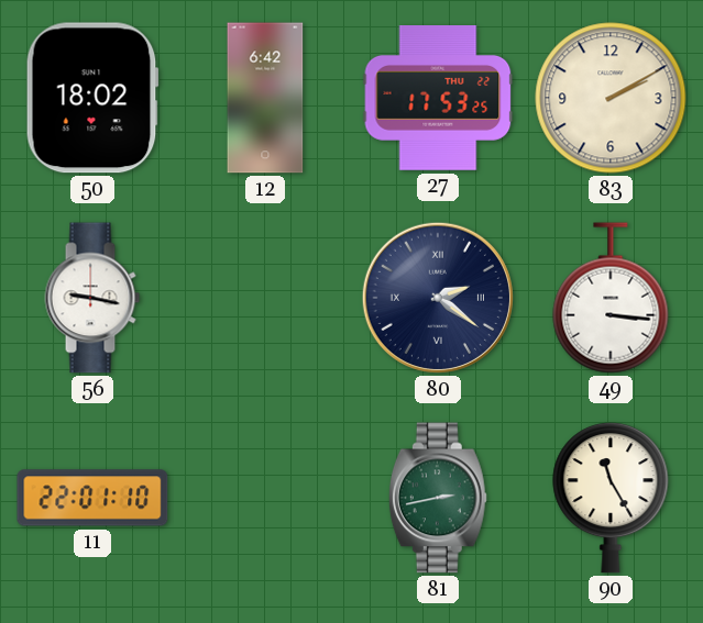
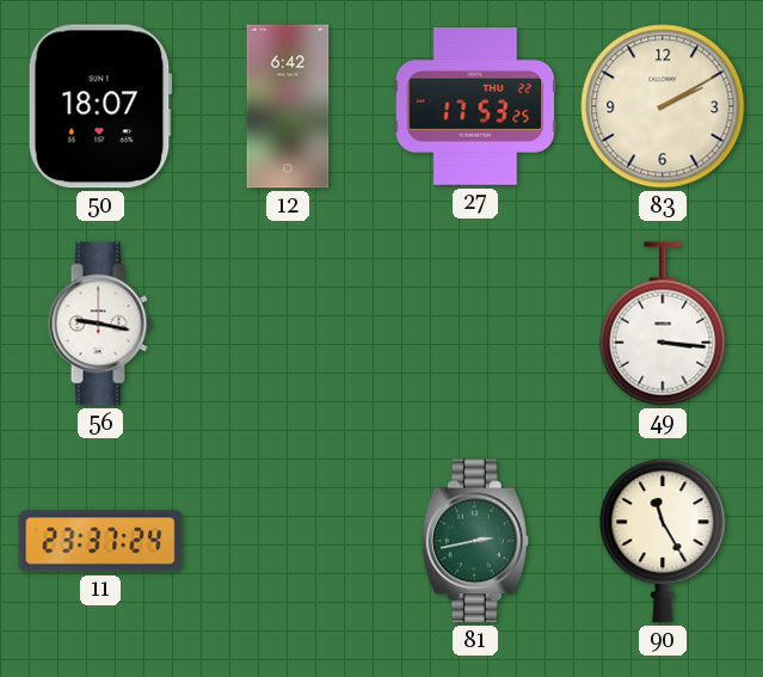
50: 18:02 -> 18:07
80: 2:21 -> none
11: 22:01 -> 23:37
